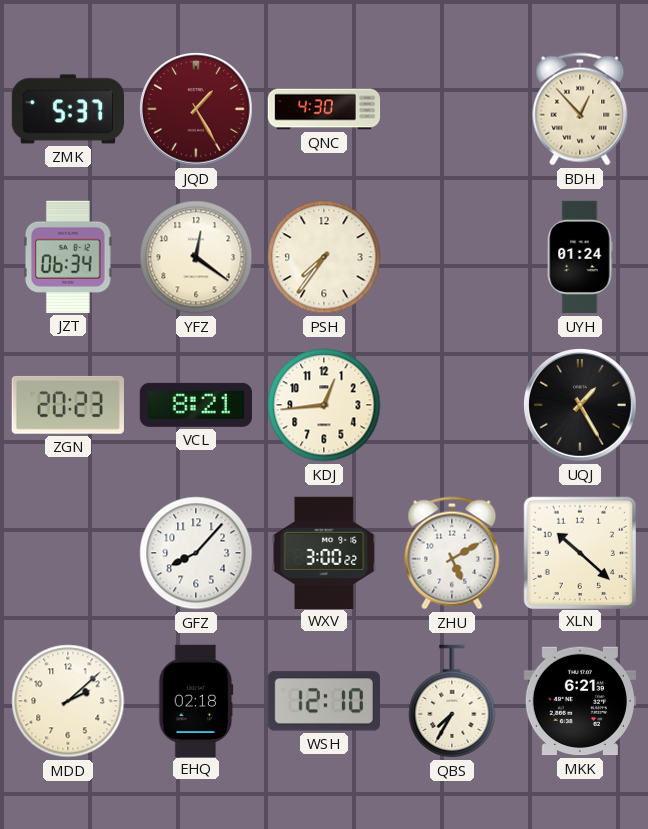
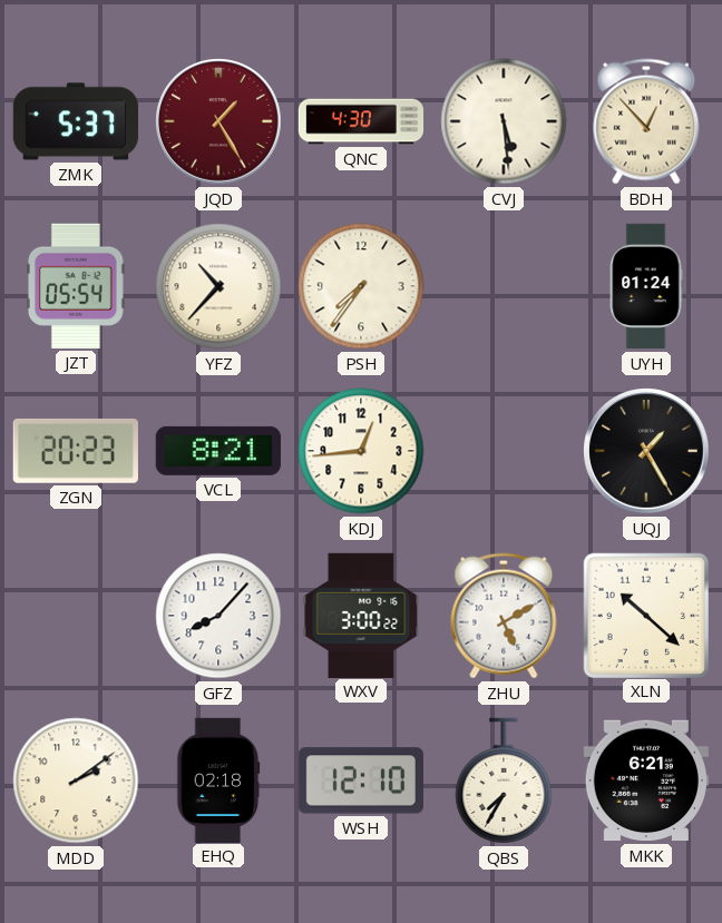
CVJ: none -> 5:29
JZT: 06:34 -> 05:54
YFZ: 12:21 -> 10:37
MDD: 2:08 -> 2:09
